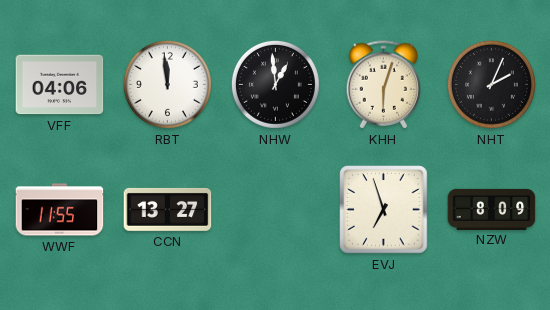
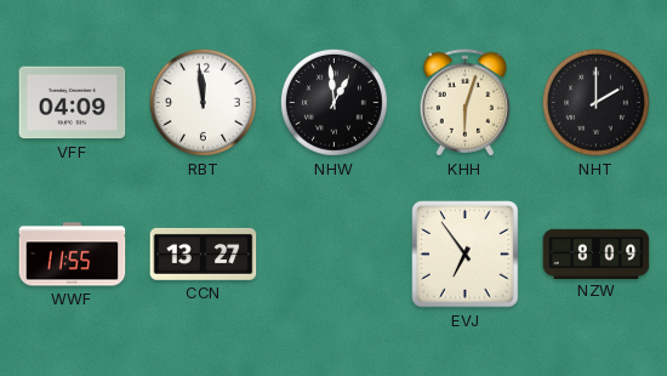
VFF: 04:06 -> 04:09
NHT: 2:04 -> 2:00
EVJ: 6:57 -> 6:54
